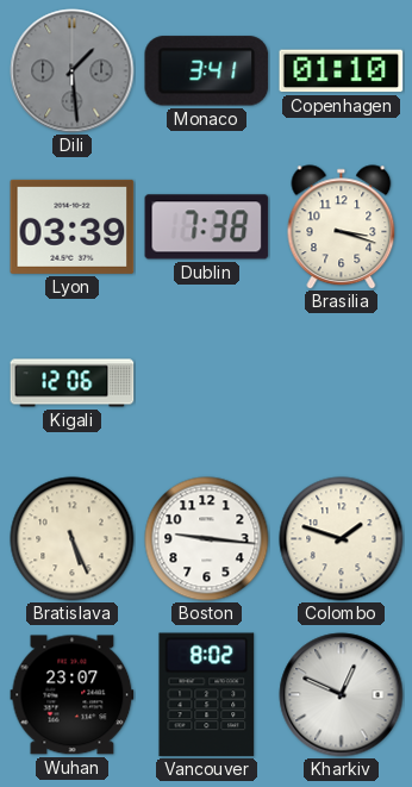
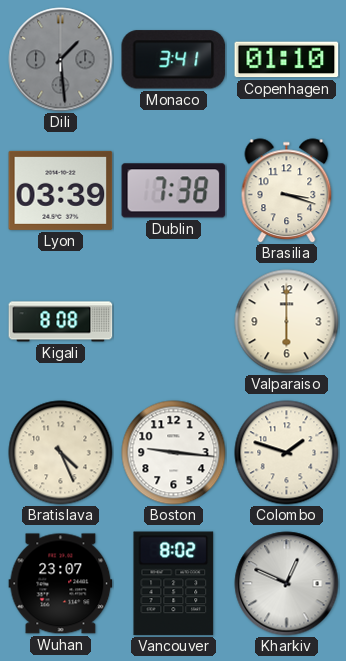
Kigali: 12:06 -> 8:08
Valparaiso: none -> 6:00
Bratislava: 5:26 -> 4:26
